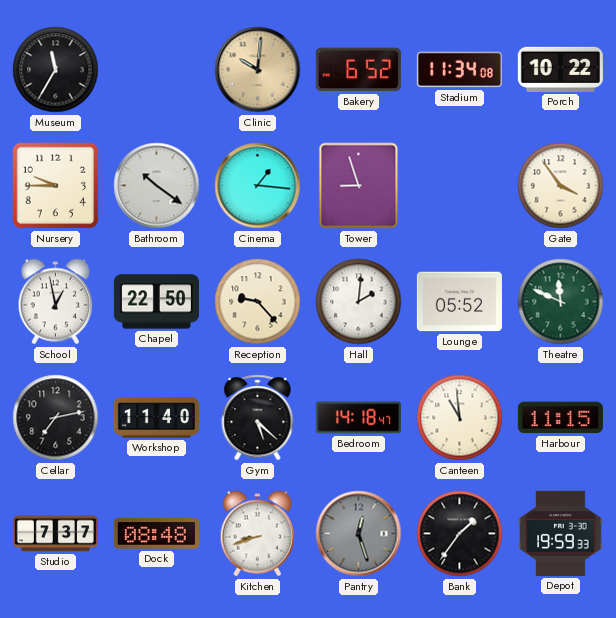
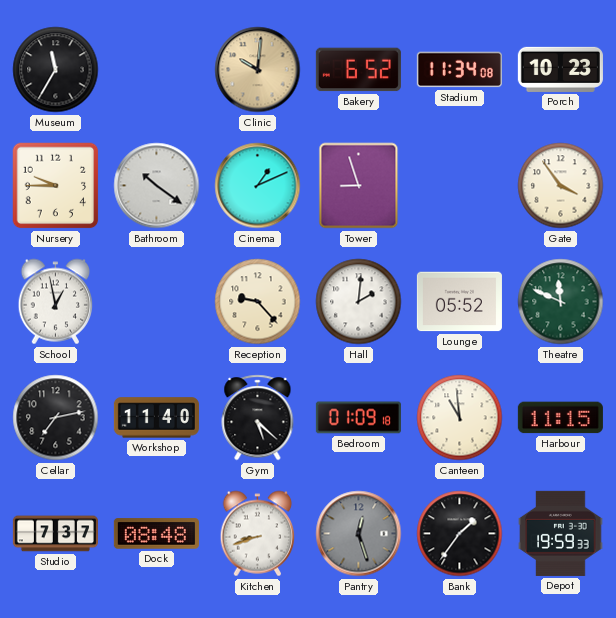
Porch: 10:22 -> 10:23
Cinema: 1:16 -> 1:11
Chapel: 22:50 -> none
Bedroom: 14:18 -> 01:09
